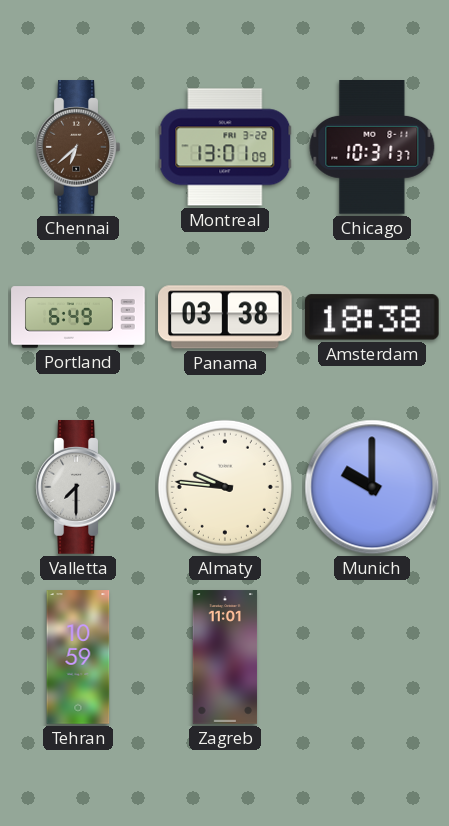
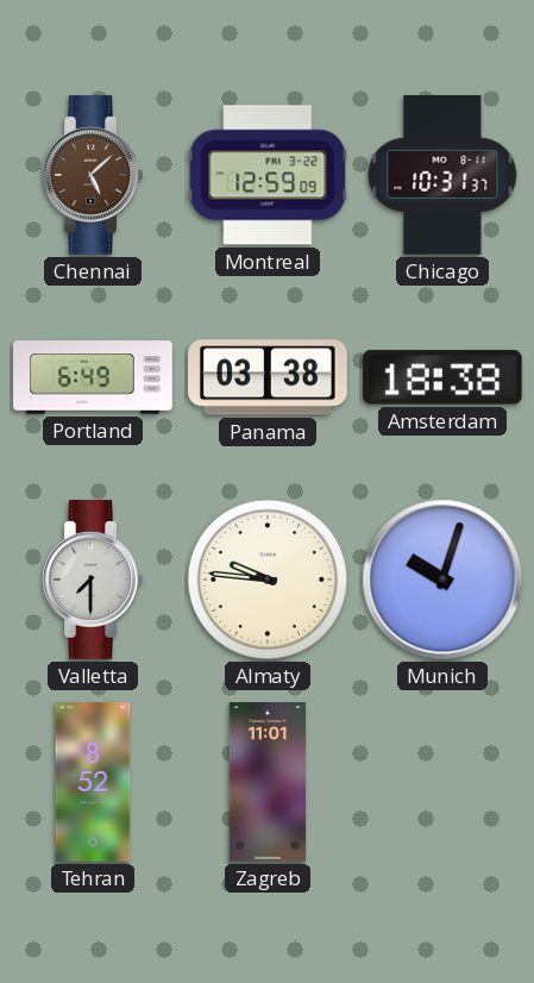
Chennai: 6:38 -> 5:08
Montreal: 13:01 -> 12:59
Munich: 10:00 -> 10:03
Tehran: 10:59 -> 8:52
